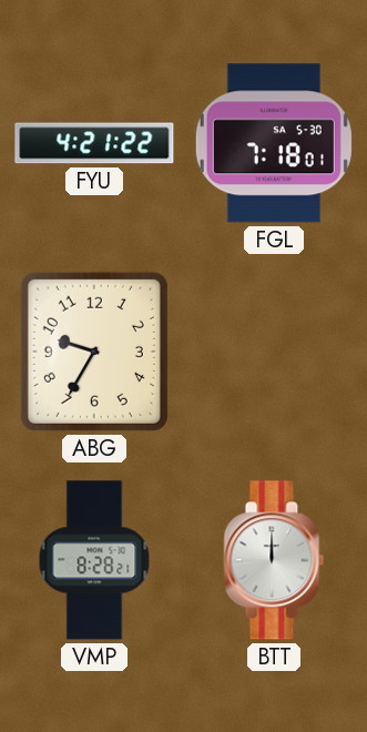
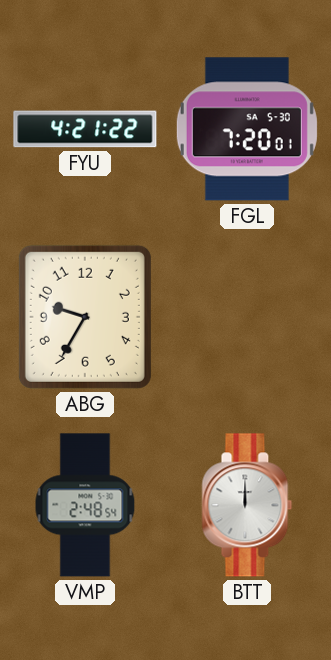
FGL: 7:18 -> 7:20
VMP: 8:28 -> 2:48
